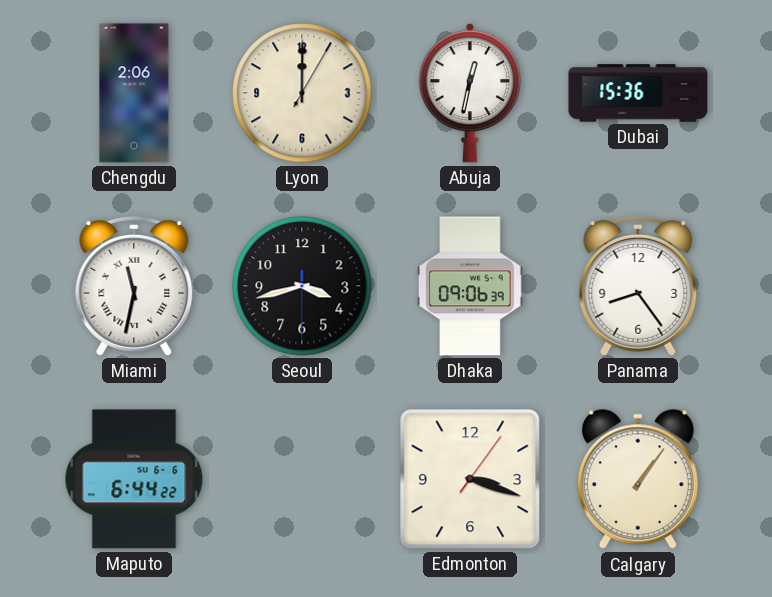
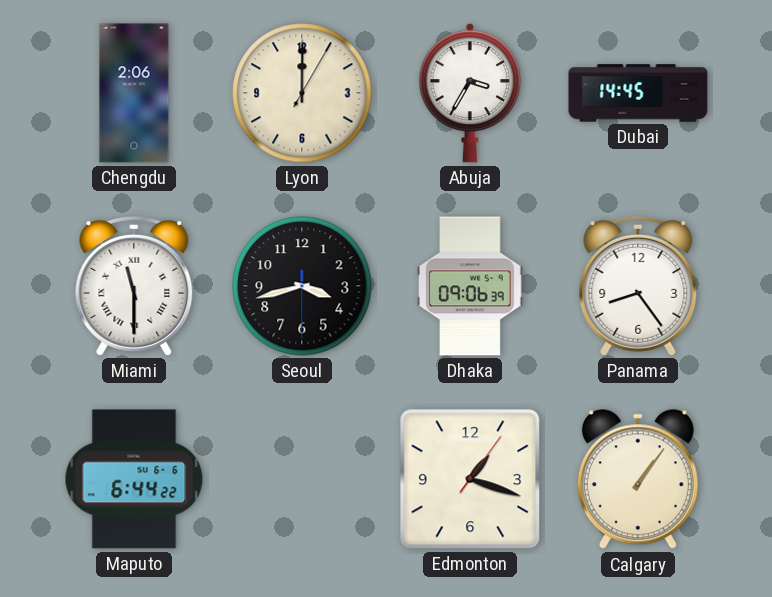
Abuja: 12:32 -> 3:35
Dubai: 15:36 -> 14:45
Miami: 11:32 -> 11:30
Edmonton: 3:18 -> 1:18
